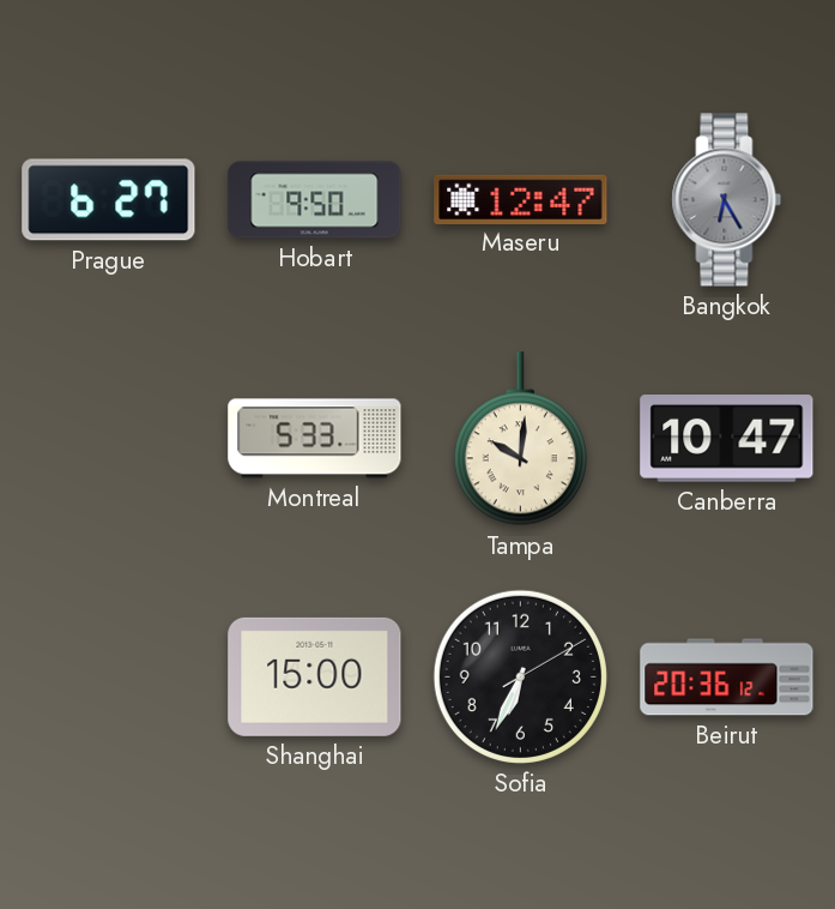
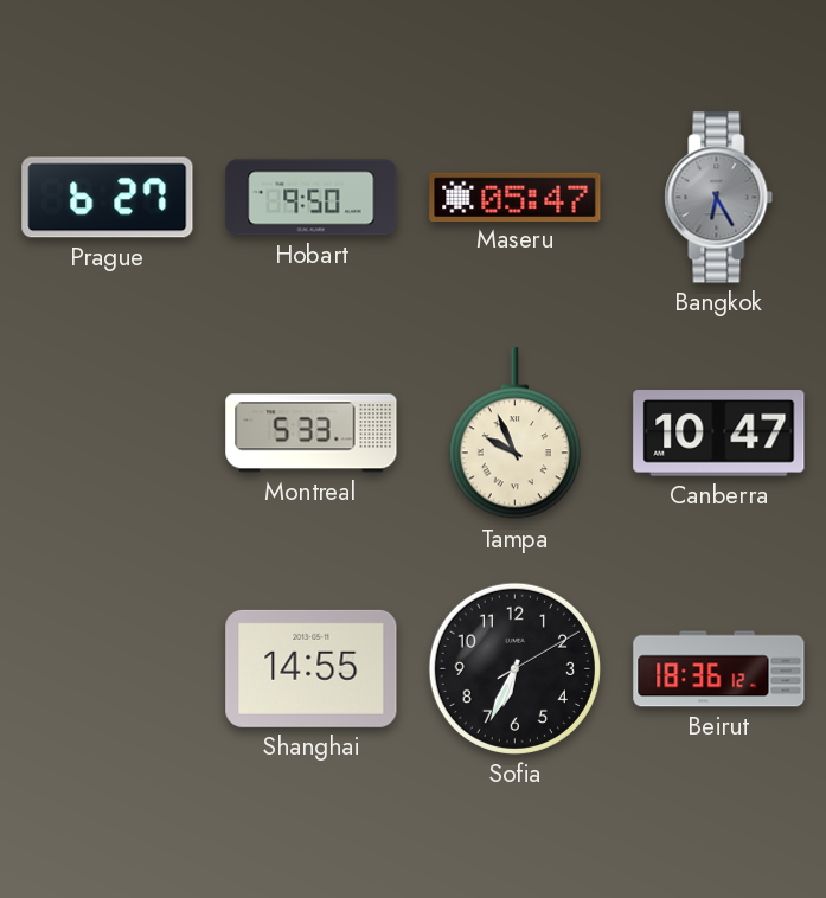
Maseru: 12:47 -> 05:47
Tampa: 10:01 -> 9:56
Shanghai: 15:00 -> 14:55
Beirut: 20:36 -> 18:36
